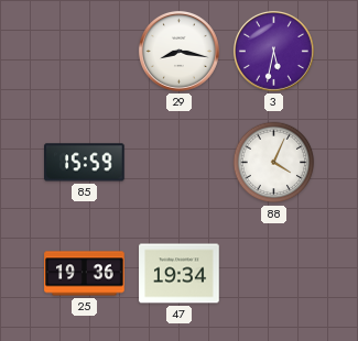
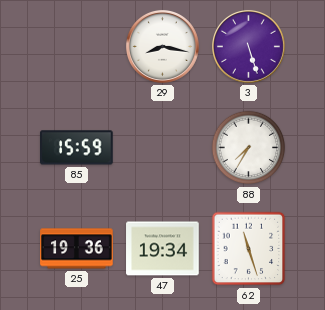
3: 5:32 -> 5:27
88: 4:04 -> 7:35
62: none -> 11:27
